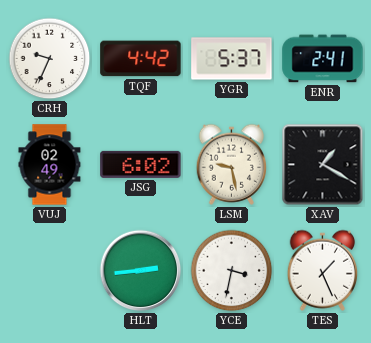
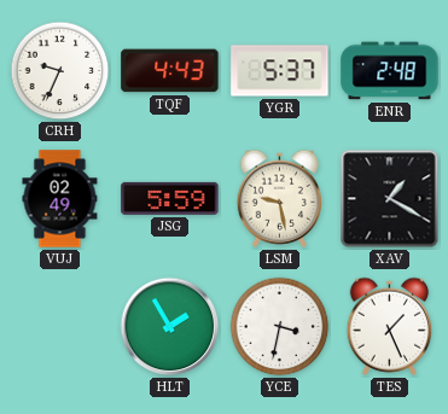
TQF: 4:42 -> 4:43
ENR: 2:41 -> 2:48
JSG: 6:02 -> 5:59
HLT: 2:44 -> 1:55
